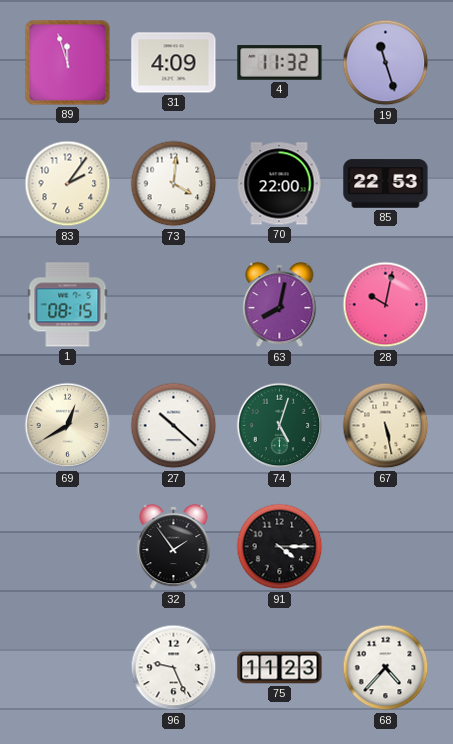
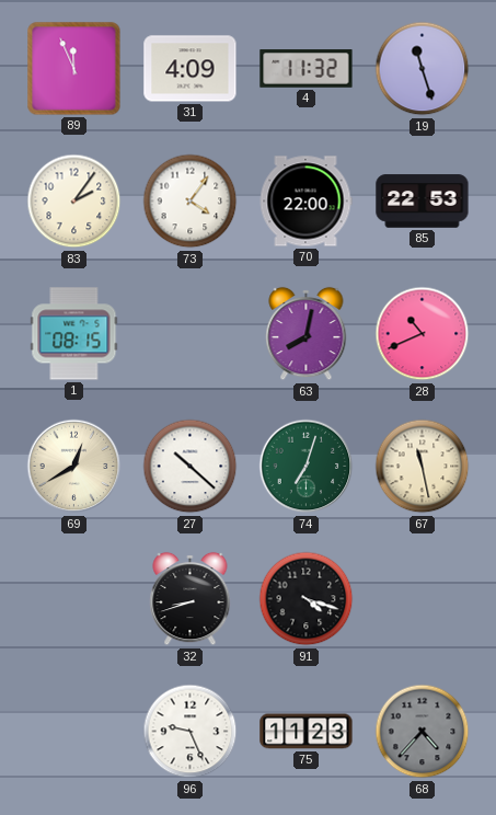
89: 11:57 -> 11:56
73: 4:01 -> 4:06
28: 10:02 -> 10:41
74: 5:03 -> 7:03
67: 5:28 -> 11:28
32: 1:54 -> 8:42
91: 4:15 -> 4:18
68 dial: white -> grey
